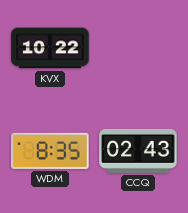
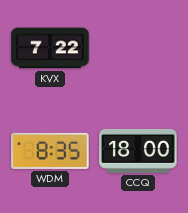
KVX: 10:22 -> 7:22
CCQ: 02:43 -> 18:00
